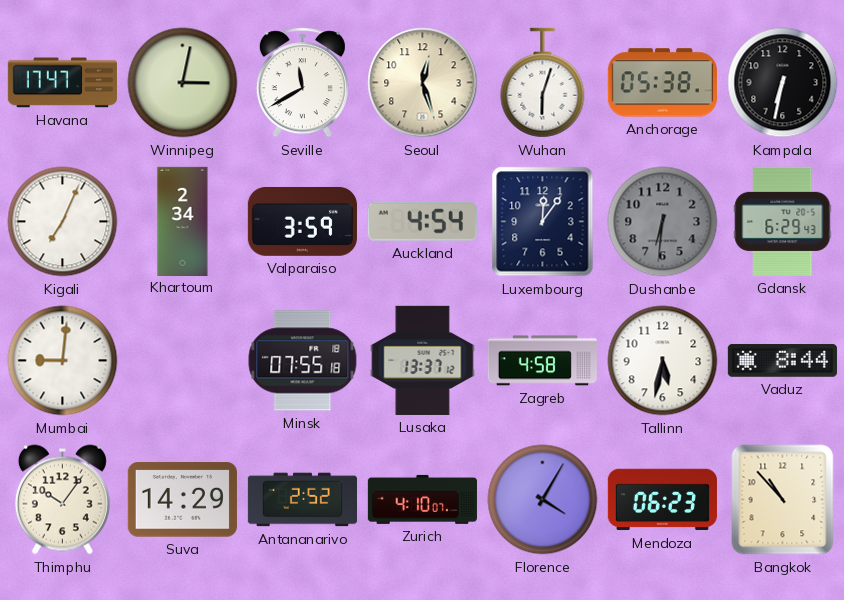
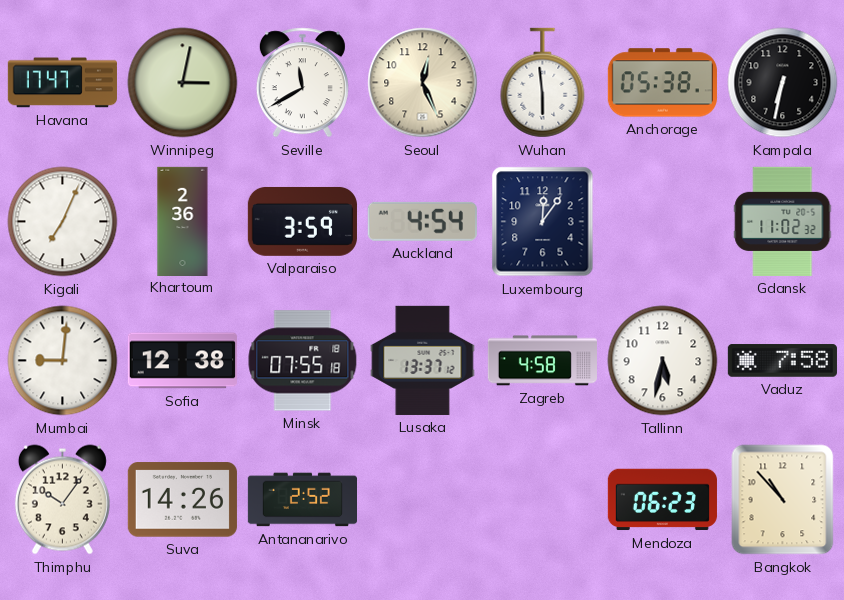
Seoul: 12:27 -> 12:26
Wuhan: 6:03 -> 5:59
Khartoum: 2:34 -> 2:36
Dushanbe: 6:31 -> none
Gdansk: 6:29 -> 11:02
Sofia: none -> 12:38
Vaduz: 8:44 -> 7:58
Suva: 14:29 -> 14:26
Zurich: 4:10 -> none
Florence: 4:05 -> none
